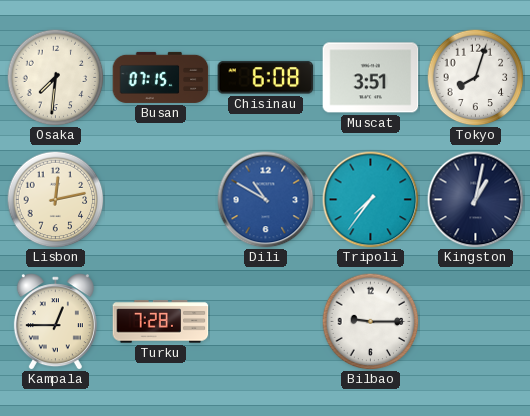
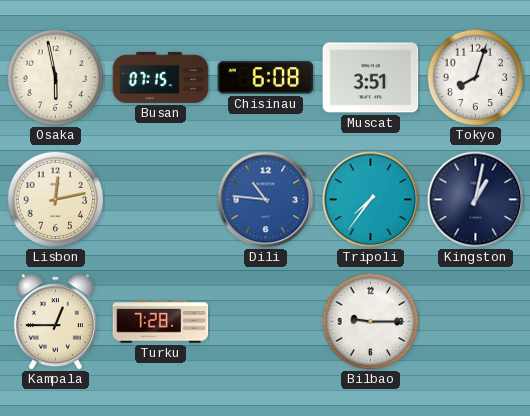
Osaka: 7:31 -> 5:58
Dili: 10:50 -> 10:46
